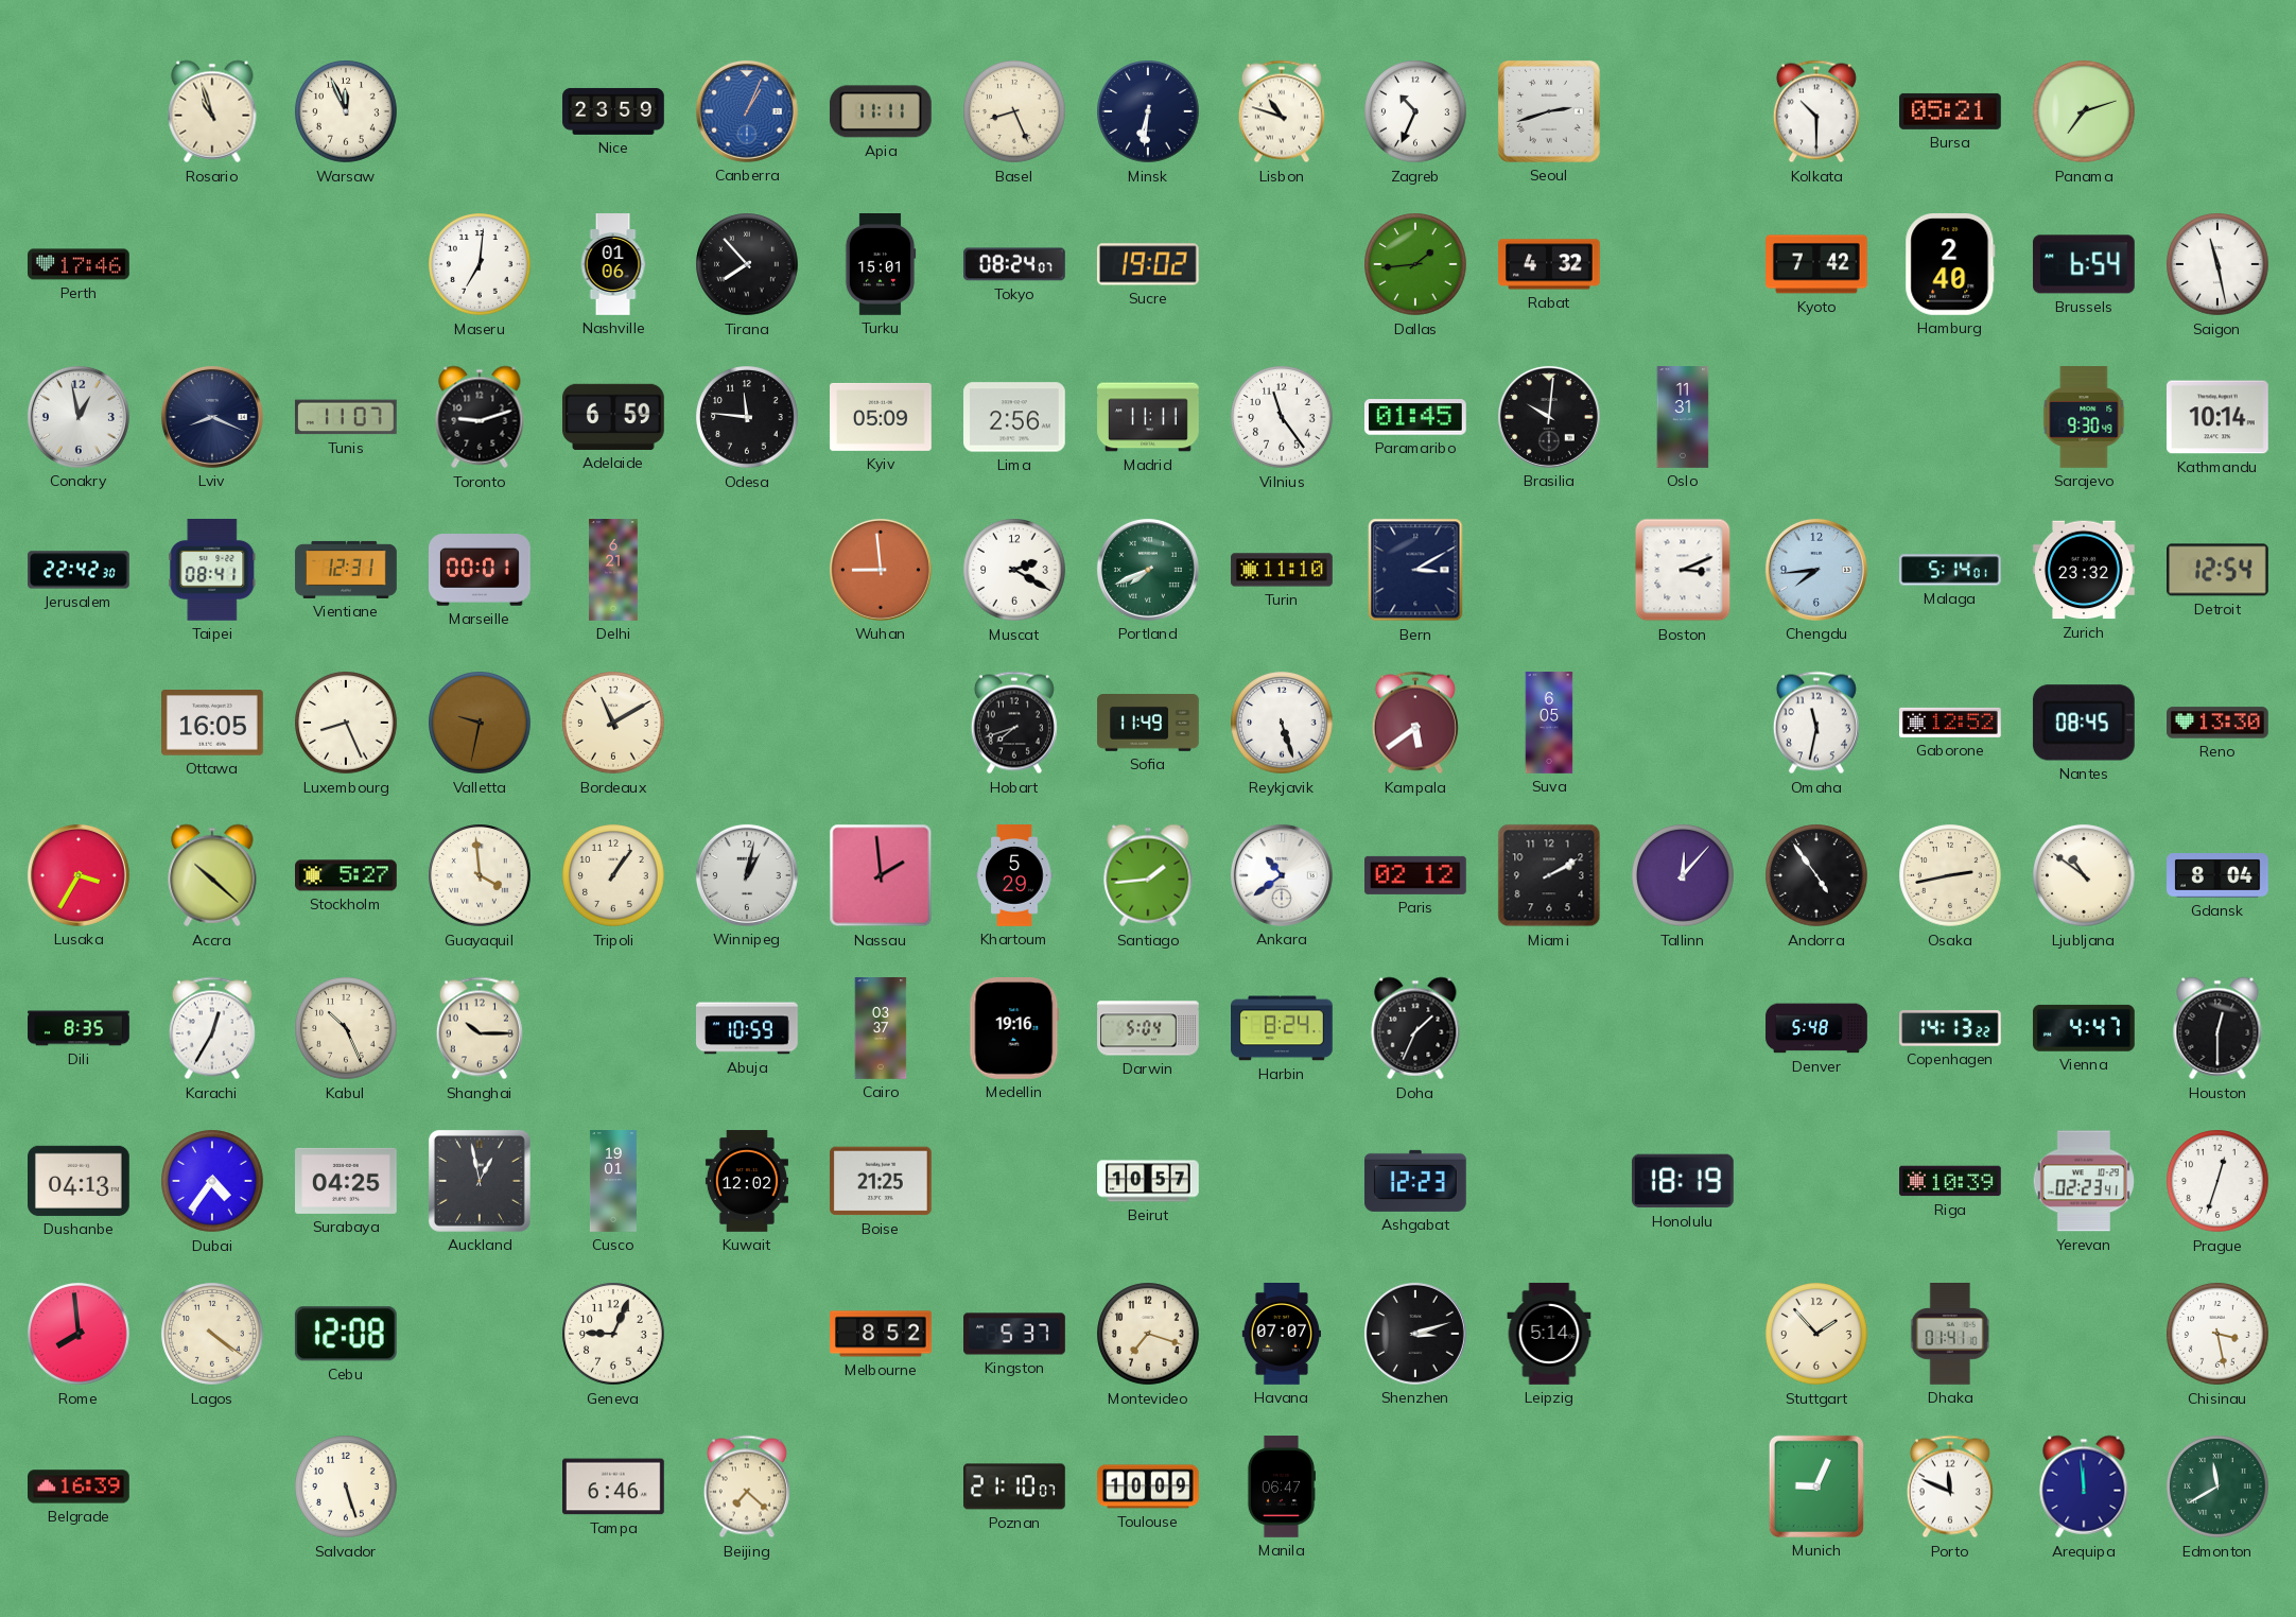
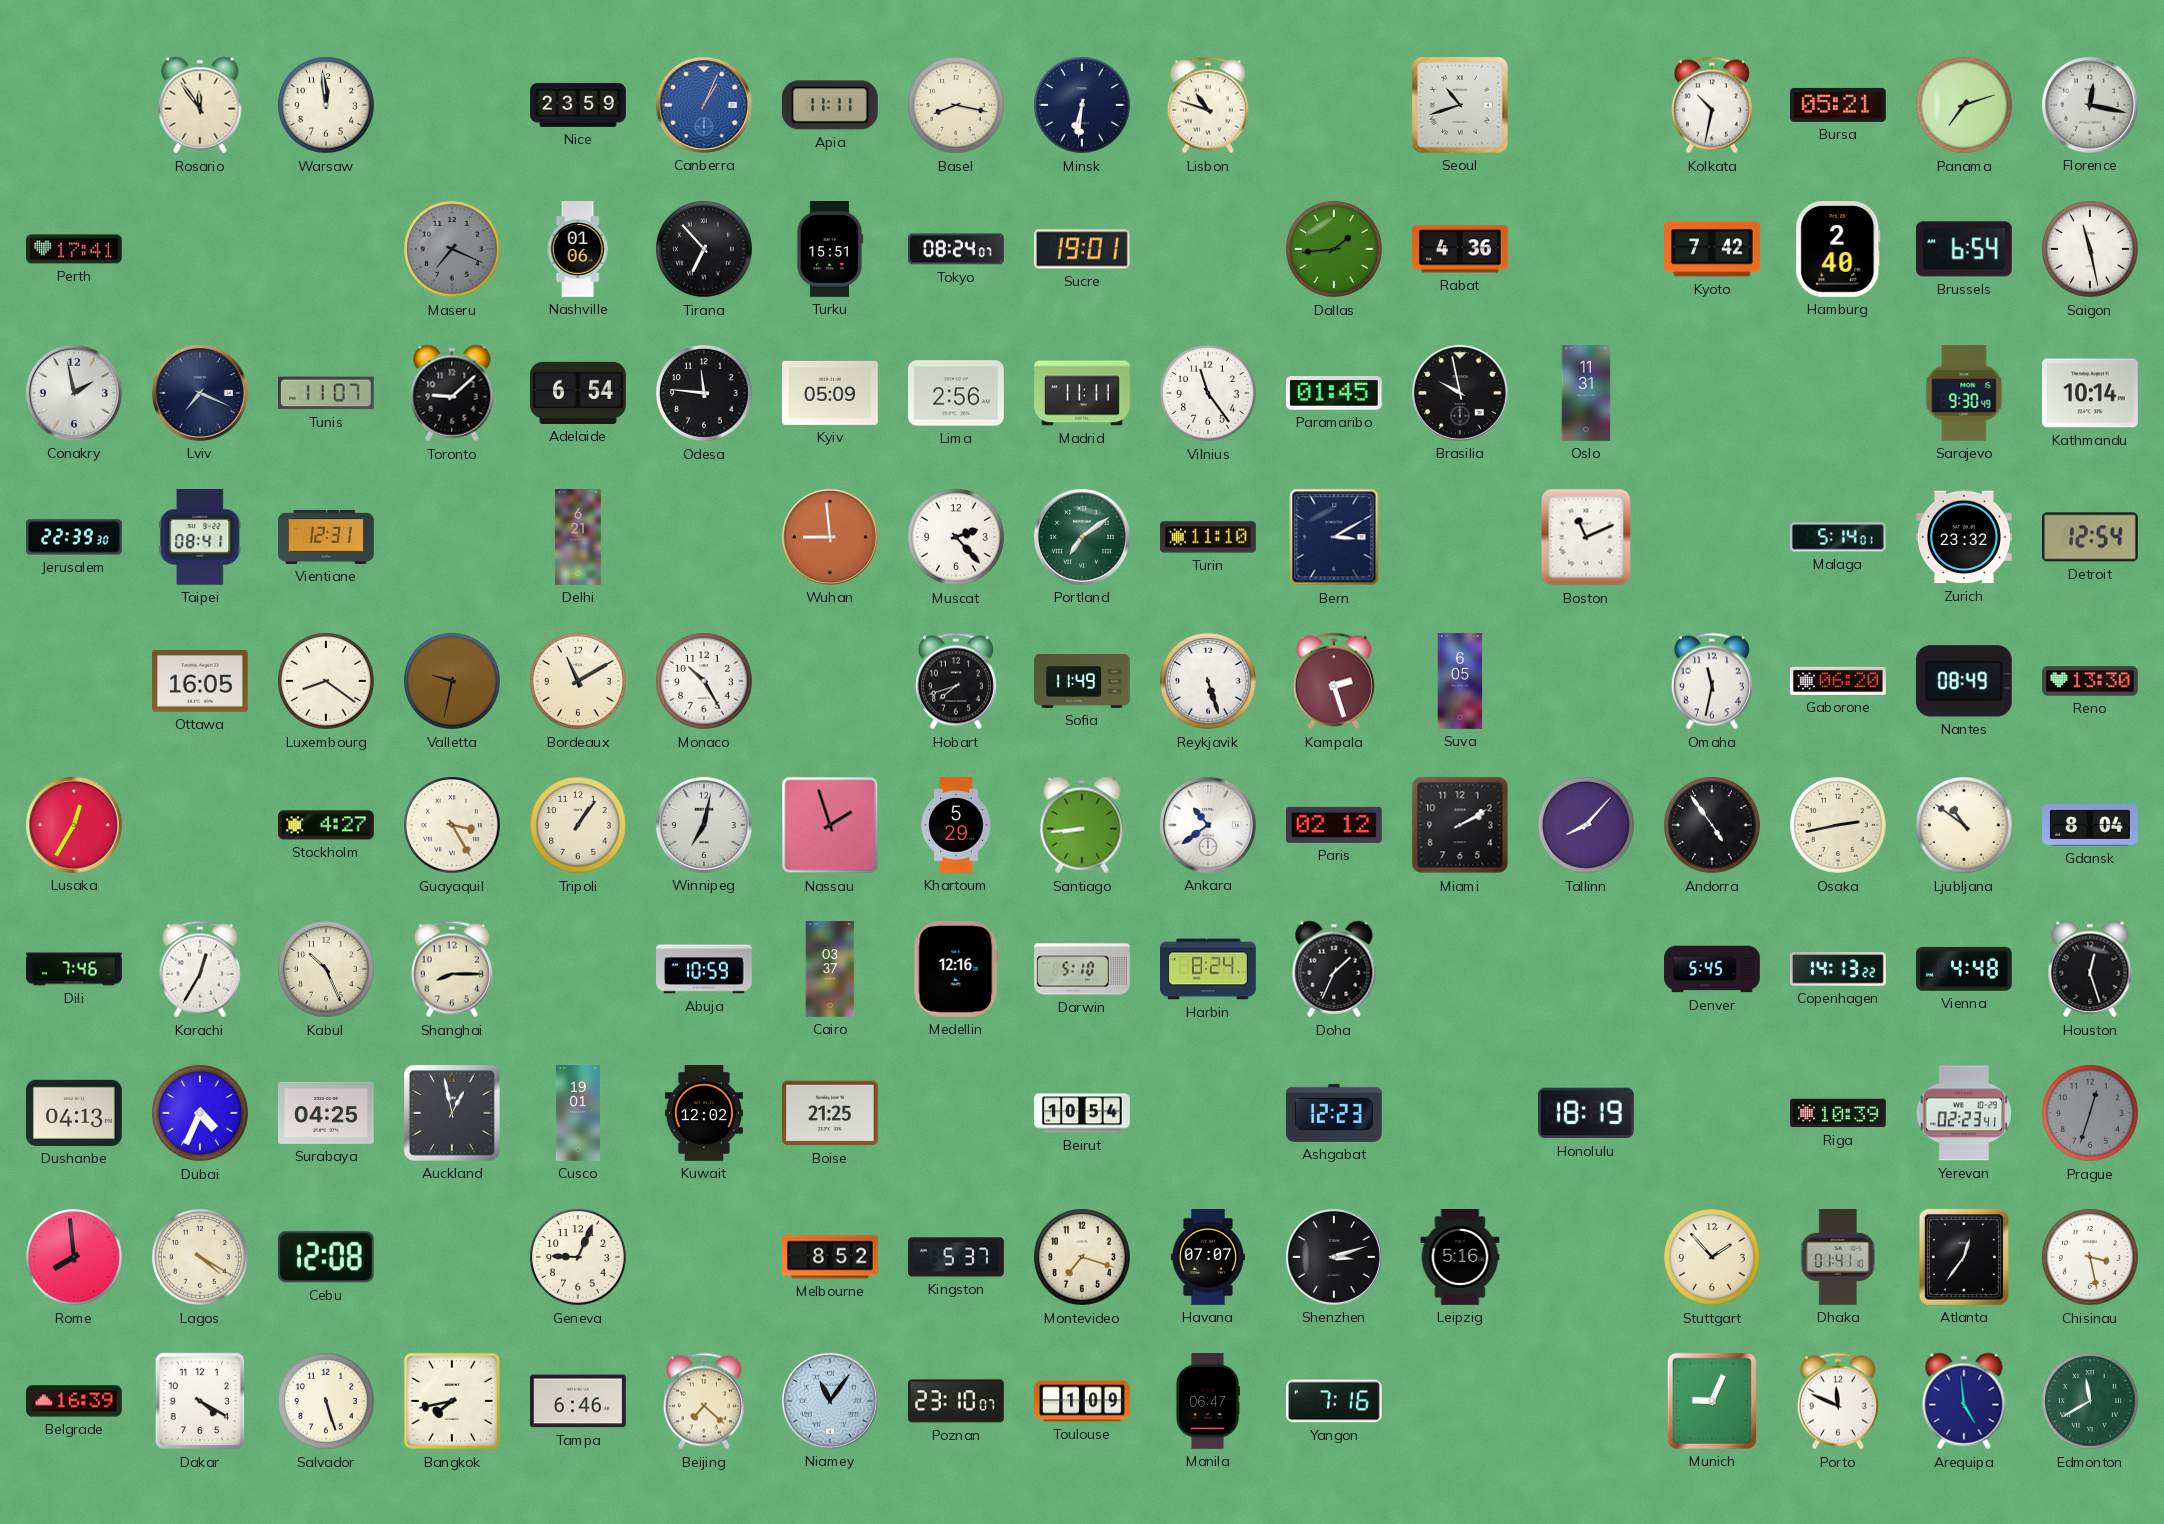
Rosario: 10:57 -> 11:54
Warsaw: 11:56 -> 11:59
Basel: 8:26 -> 8:17
Zagreb: 10:34 -> none
Seoul: 2:42 -> 10:42
Kolkata: 10:30 -> 10:32
Florence: none -> 12:17
Perth: 17:46 -> 17:41
Maseru: 7:01 -> 7:19
Maseru dial: white -> grey
Tirana: 7:53 -> 6:53
Turku: 15:01 -> 15:51
Sucre: 19:02 -> 19:01
Rabat: 4:32 -> 4:36
Conakry: 12:58 -> 1:58
Lviv: 8:19 -> 7:19
Toronto: 9:12 -> 9:08
Adelaide: 6:59 -> 6:54
Brasilia: 10:01 -> 9:58
Jerusalem: 22:42 -> 22:39
Marseille: 00:01 -> none
Muscat: 2:20 -> 2:23
Portland: 7:41 -> 7:09
Boston: 3:11 -> 11:11
Chengdu: 7:44 -> none
Luxembourg: 8:26 -> 8:21
Monaco: none -> 10:25
Kampala: 5:39 -> 2:27
Gaborone: 12:52 -> 06:20
Nantes: 08:45 -> 08:49
Lusaka: 3:35 -> 12:35
Accra: 10:22 -> none
Stockholm: 5:27 -> 4:27
Guayaquil: 3:59 -> 3:25
Winnipeg: 1:02 -> 7:02
Nassau: 1:59 -> 1:57
Santiago: 1:44 -> 8:44
Tallinn: 12:07 -> 8:07
Dili: 8:35 -> 7:46
Shanghai: 10:15 -> 8:15
Medellin: 19:16 -> 12:16
Darwin: 5:04 -> 5:10
Denver: 5:48 -> 5:45
Vienna: 4:47 -> 4:48
Houston: 12:30 -> 12:27
Dubai: 4:36 -> 4:34
Beirut: 10:57 -> 10:54
Prague dial: white -> grey
Lagos: 4:21 -> 4:20
Leipzig: 5:14 -> 5:16
Atlanta: none -> 12:36
Dakar: none -> 4:20
Bangkok: none -> 7:43
Niamey: none -> 11:06
Poznan: 21:10 -> 23:10
Toulouse: 10:09 -> 1:09
Yangon: none -> 7:16
Arequipa: 11:59 -> 4:59
